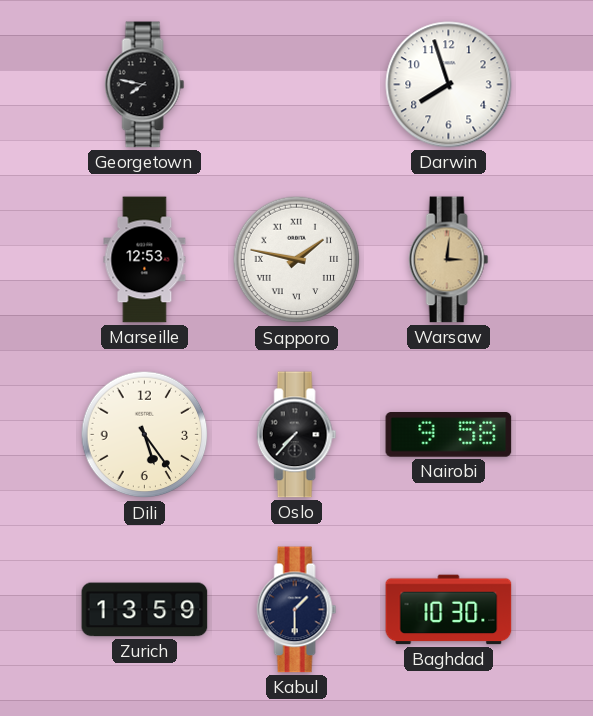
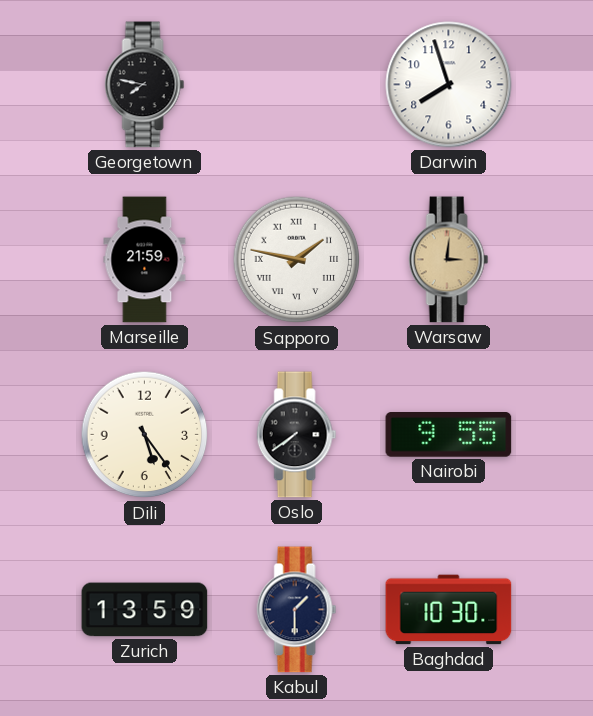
Marseille: 12:53 -> 21:59
Oslo: 7:37 -> 7:39
Nairobi: 9:58 -> 9:55
